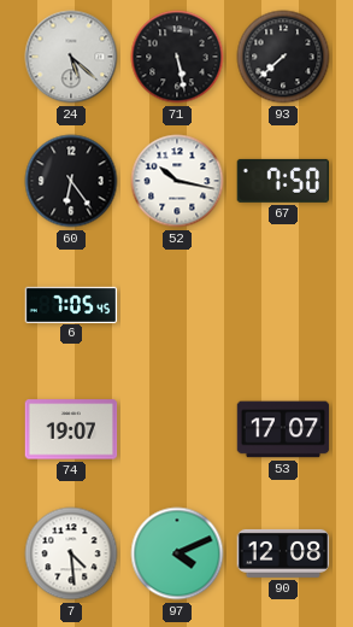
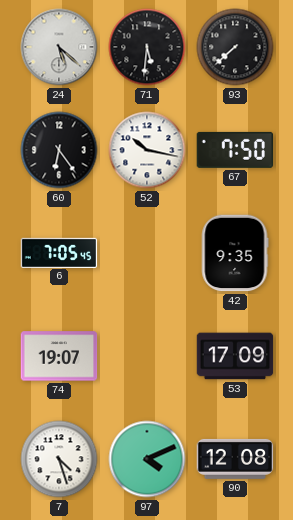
71: 5:28 -> 5:31
42: none -> 9:35
53: 17:07 -> 17:09
7: 4:29 -> 4:27
